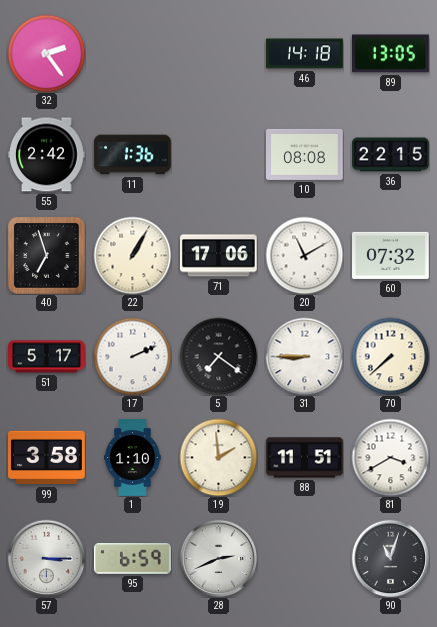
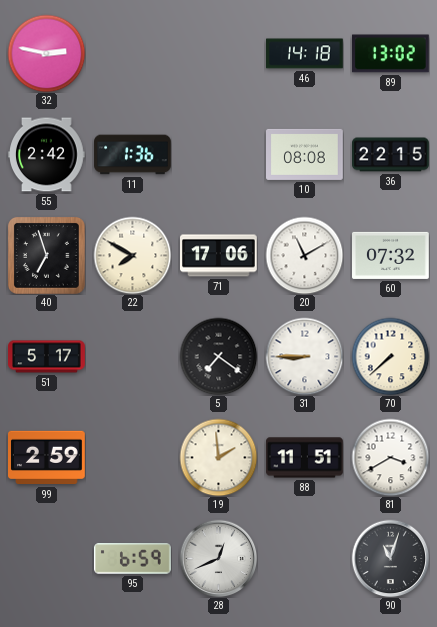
32: 2:24 -> 2:47
89: 13:05 -> 13:02
22: 1:05 -> 7:50
17: 2:11 -> none
99: 3:58 -> 2:59
1: 1:10 -> none
57: 3:15 -> none
28: 2:41 -> 12:41
